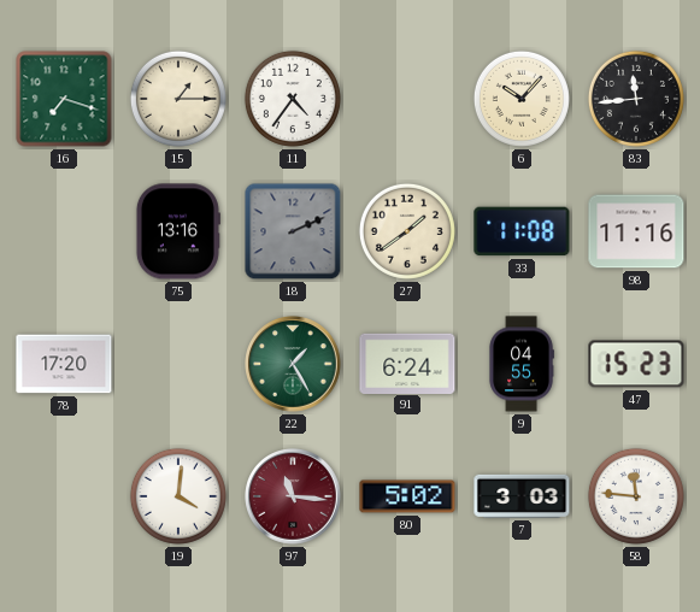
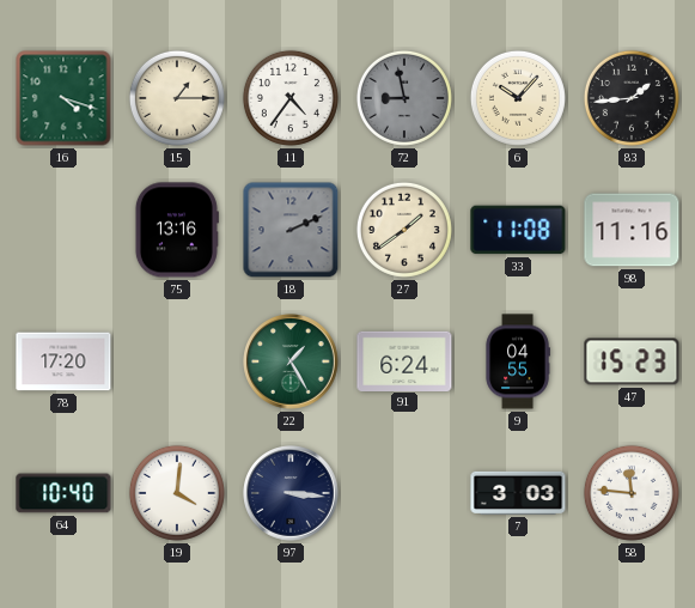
16: 7:18 -> 4:18
72: none -> 8:58
83: 11:44 -> 1:44
64: none -> 10:40
97: 11:16 -> 3:16
97 dial: burgundy -> navy
80: 5:02 -> none
